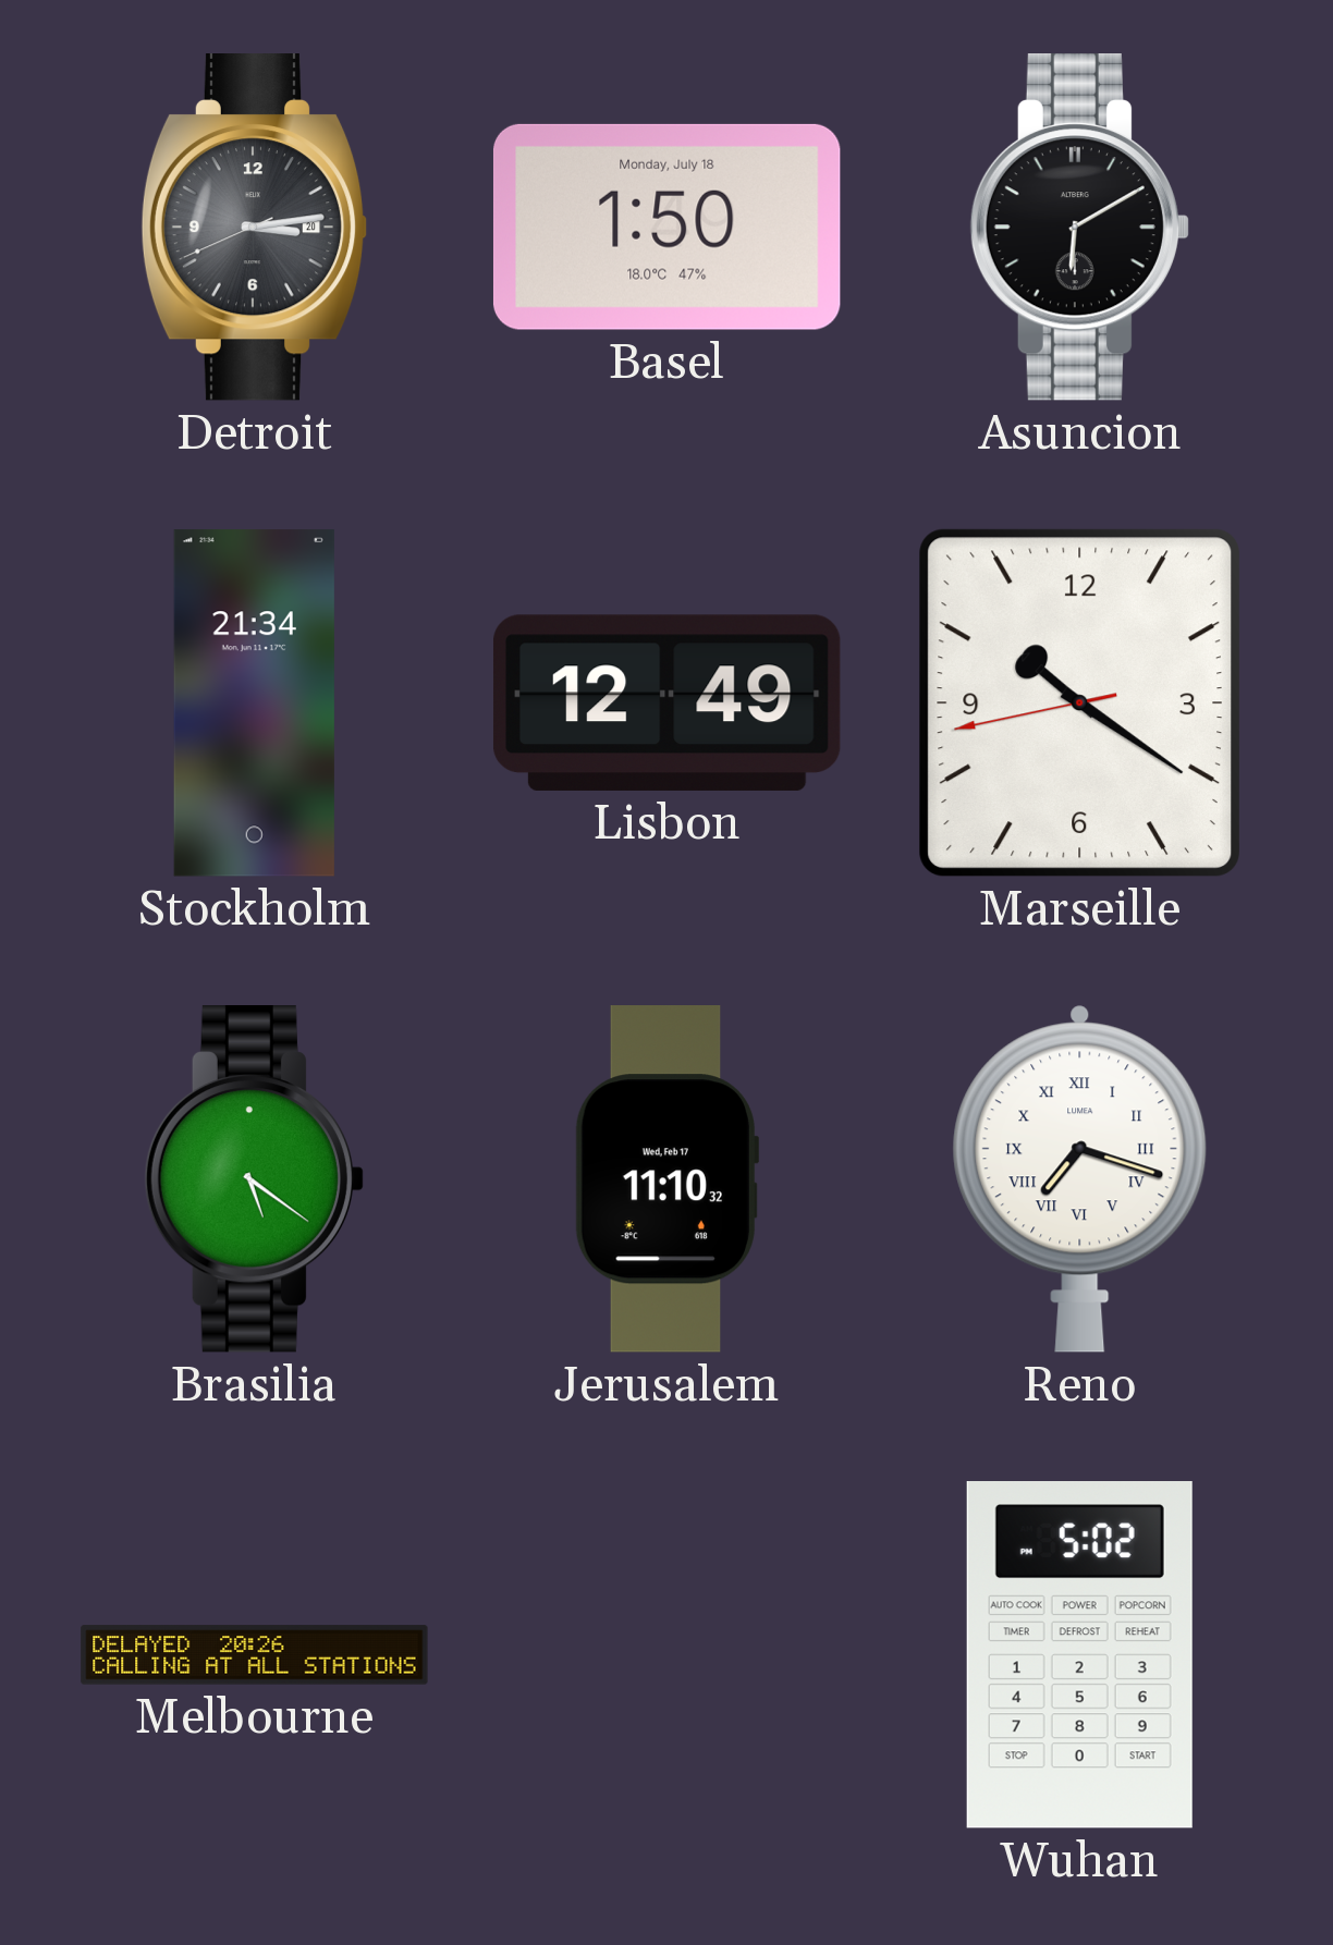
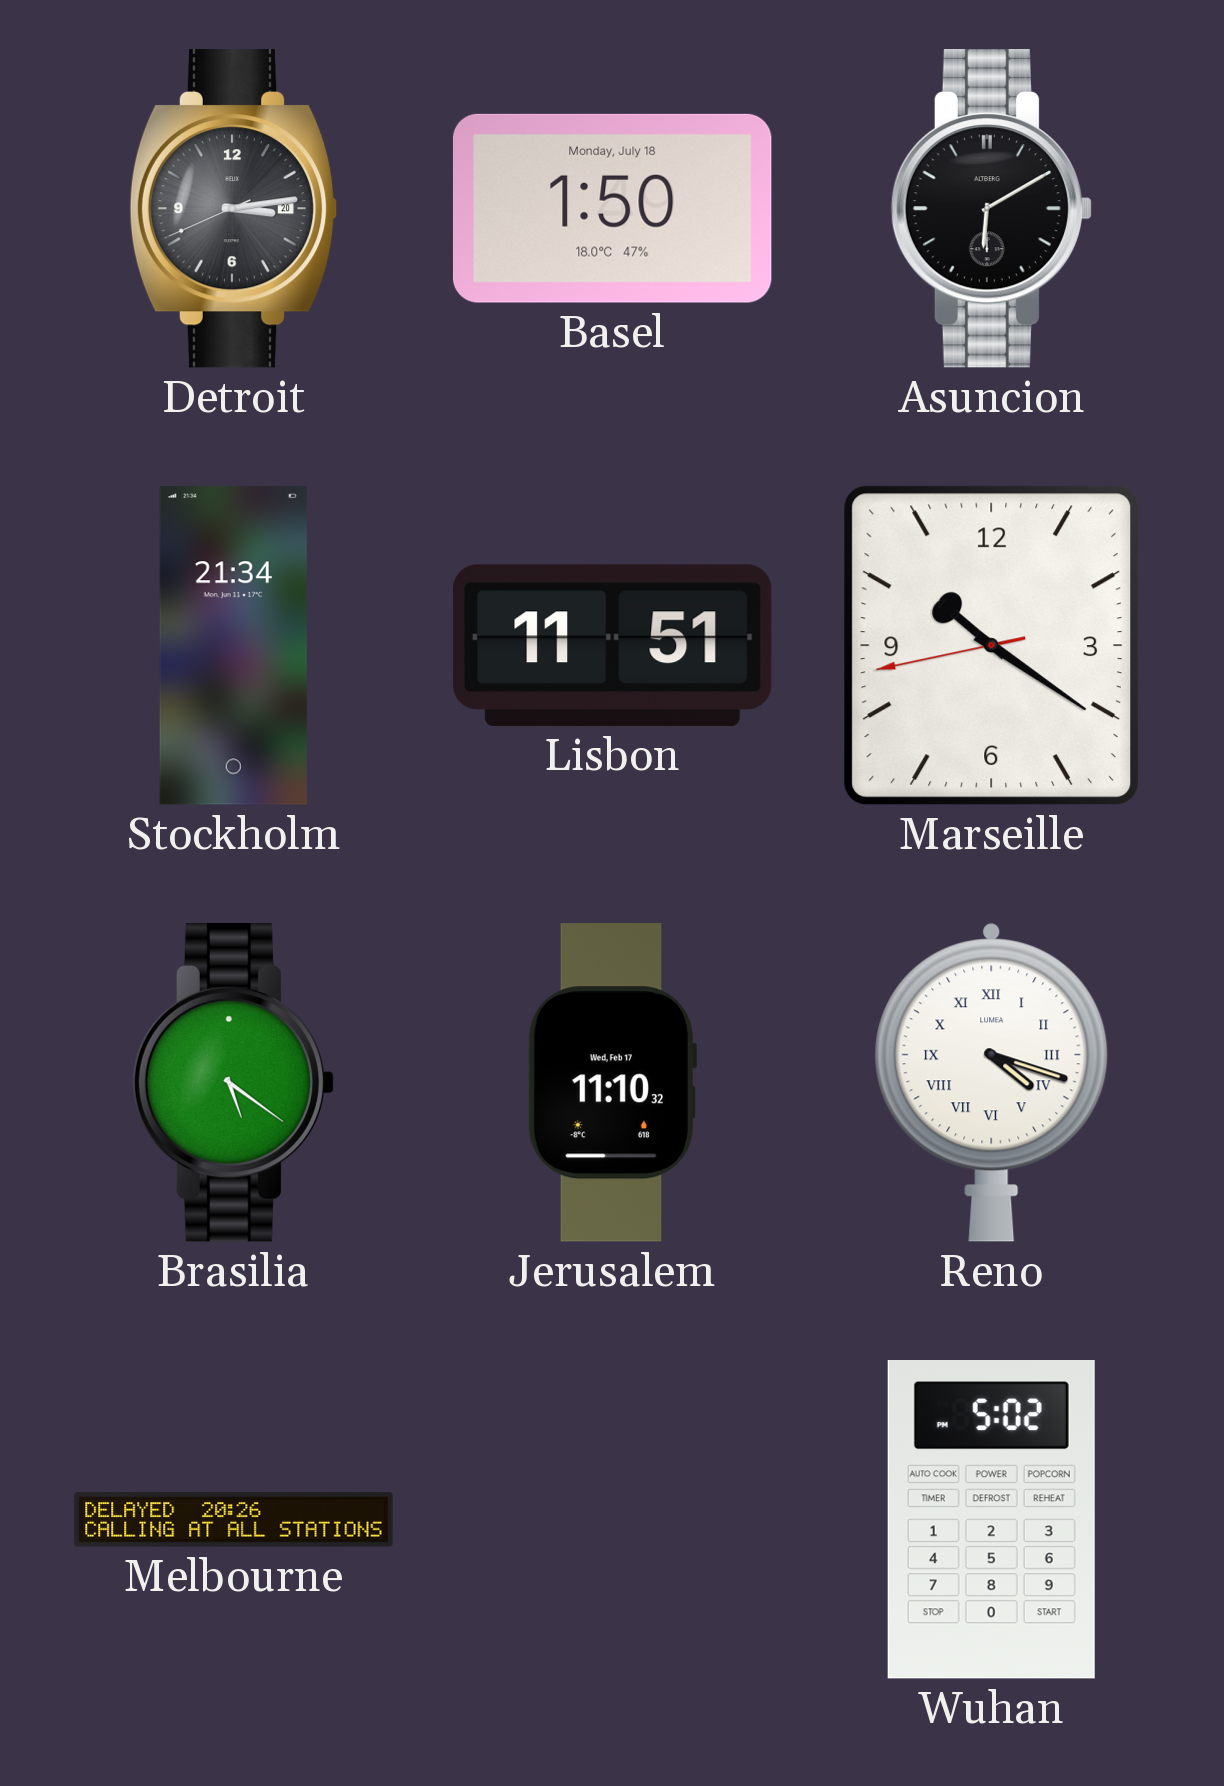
Lisbon: 12:49 -> 11:51
Reno: 7:18 -> 4:18
